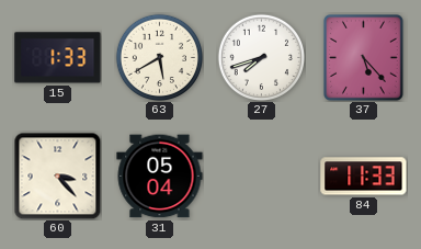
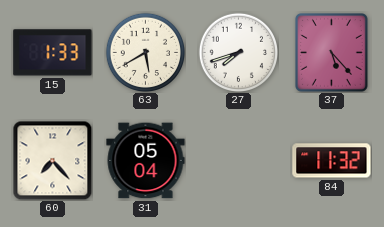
60: 3:23 -> 7:23
84: 11:33 -> 11:32
